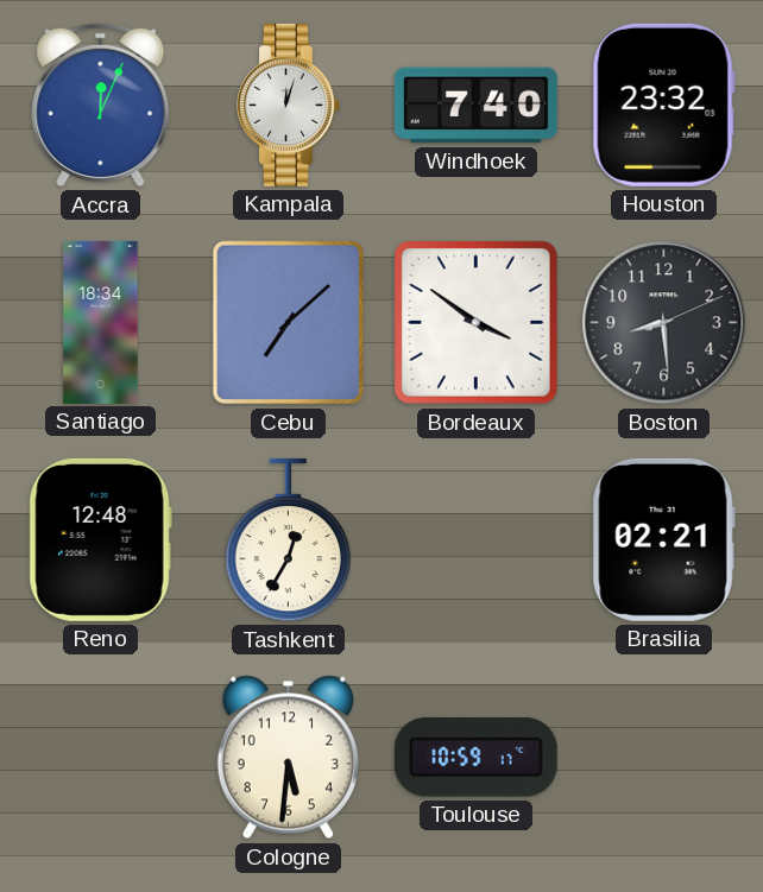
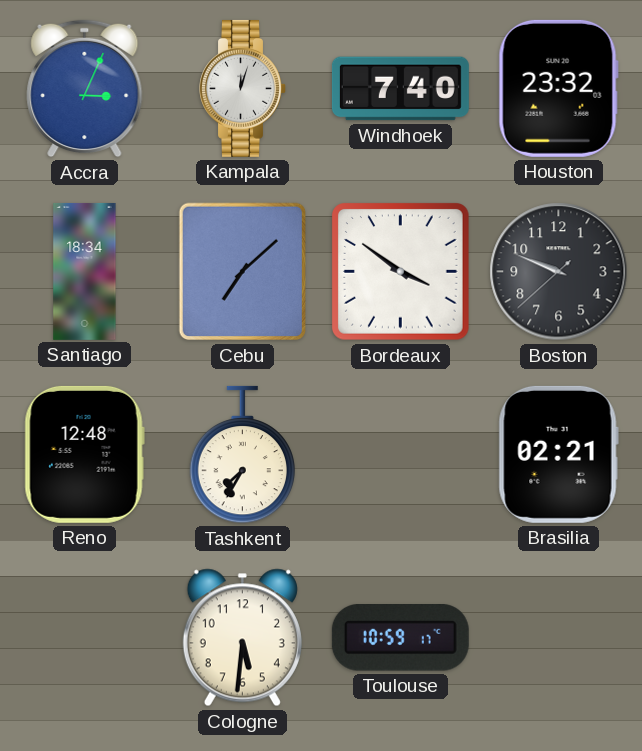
Accra: 12:04 -> 3:04
Boston: 8:29 -> 9:48
Tashkent: 12:35 -> 7:35
